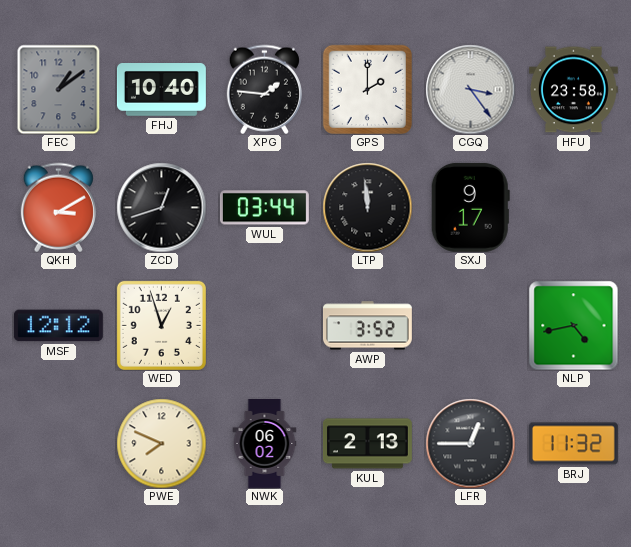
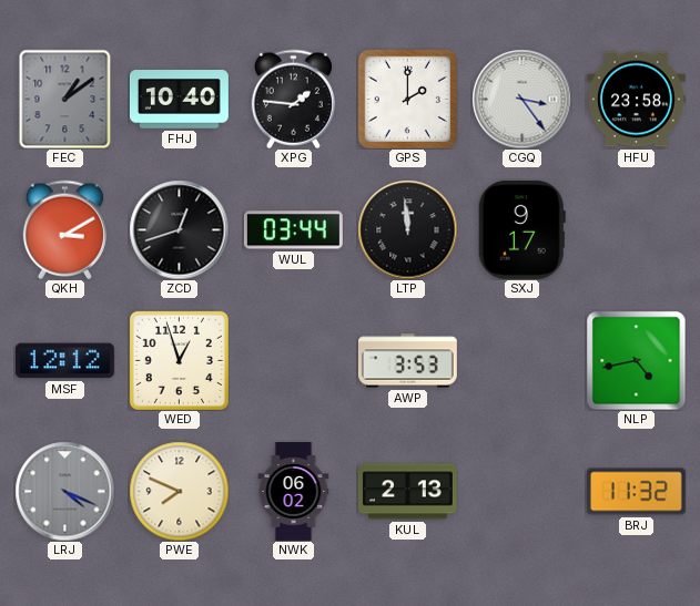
AWP: 3:52 -> 3:53
LRJ: none -> 4:19
LFR: 12:45 -> none
